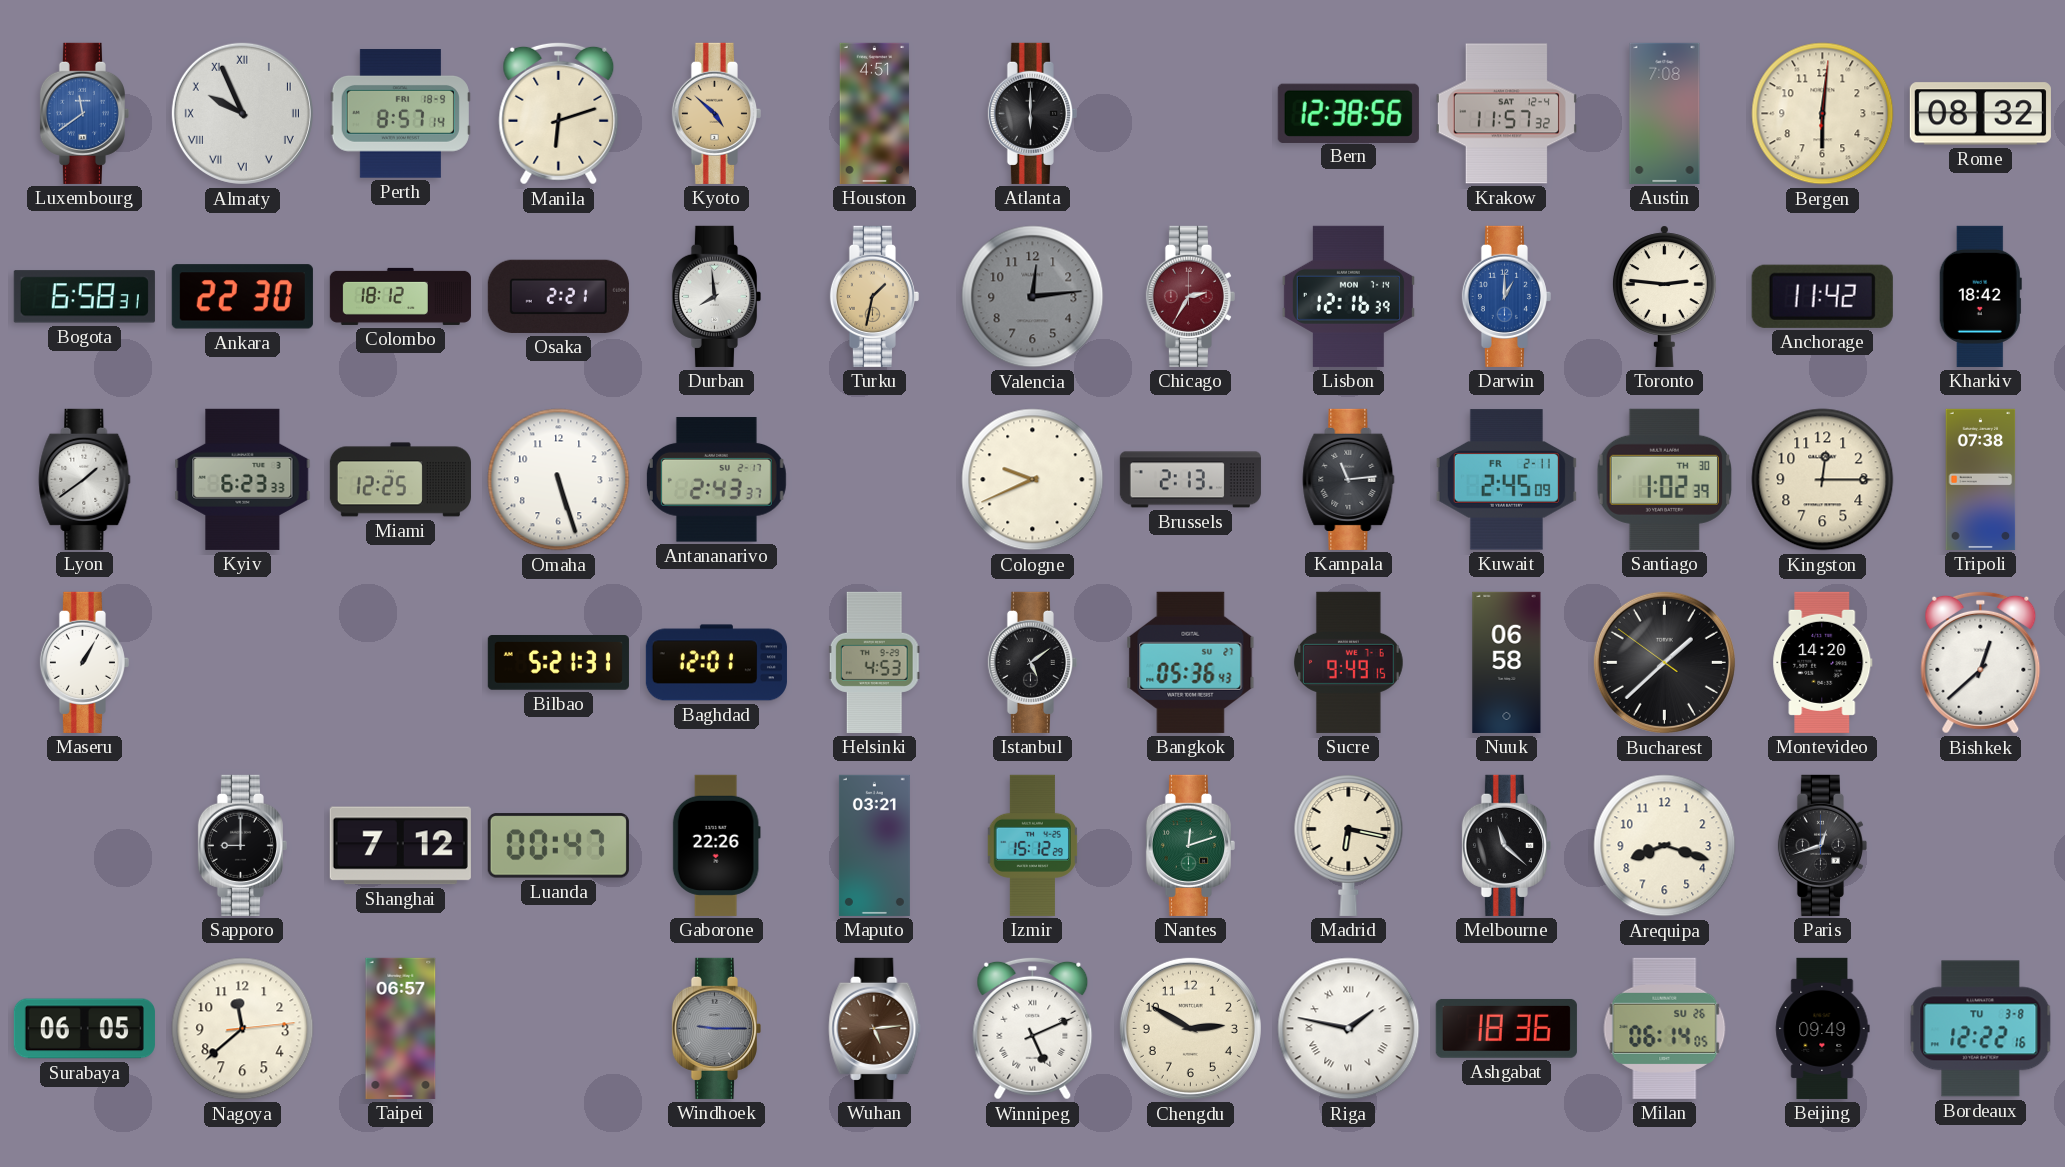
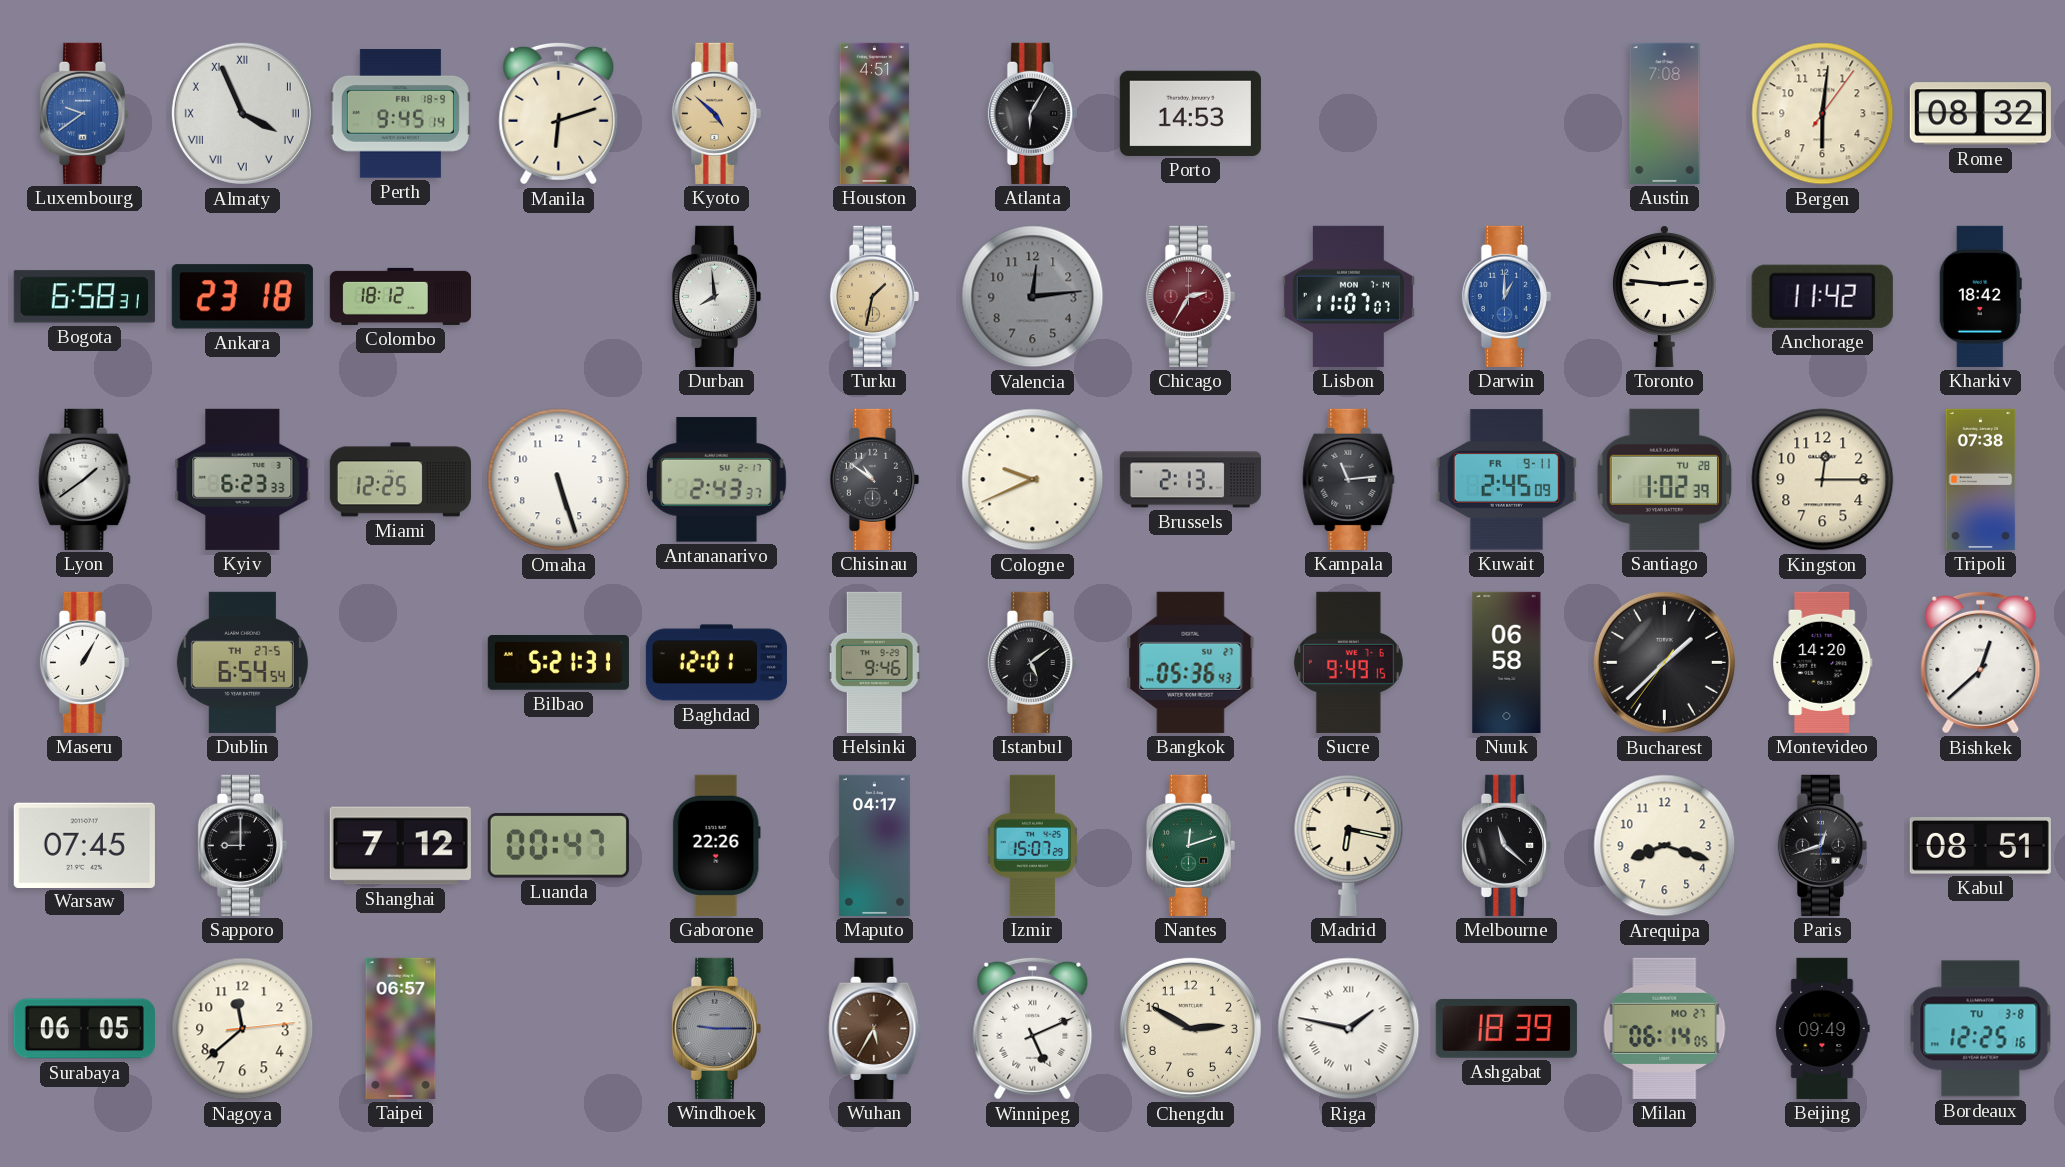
Luxembourg: 11:39 -> 9:39
Almaty: 9:56 -> 3:56
Perth: 8:57 -> 9:45
Atlanta: 6:00 -> 6:05
Porto: none -> 14:53
Bern: 12:38 -> none
Krakow: 11:57 -> none
Bergen: 6:01:01 -> 6:01:06
Ankara: 22:30 -> 23:18
Osaka: 2:21 -> none
Lisbon: 12:16 -> 11:07
Chisinau: none -> 10:51
Kuwait date: FR 2-11 -> FR 9-11
Santiago date: TH 30 -> TU 28
Dublin: none -> 6:54
Helsinki: 4:53 -> 9:46
Bucharest: 1:37:51 -> 1:37:36
Warsaw: none -> 07:45
Maputo: 03:21 -> 04:17
Izmir: 15:12 -> 15:07
Kabul: none -> 08:51
Wuhan: 5:14 -> 5:35
Ashgabat: 18:36 -> 18:39
Milan date: SU 26 -> MO 27
Bordeaux: 12:22 -> 12:25
